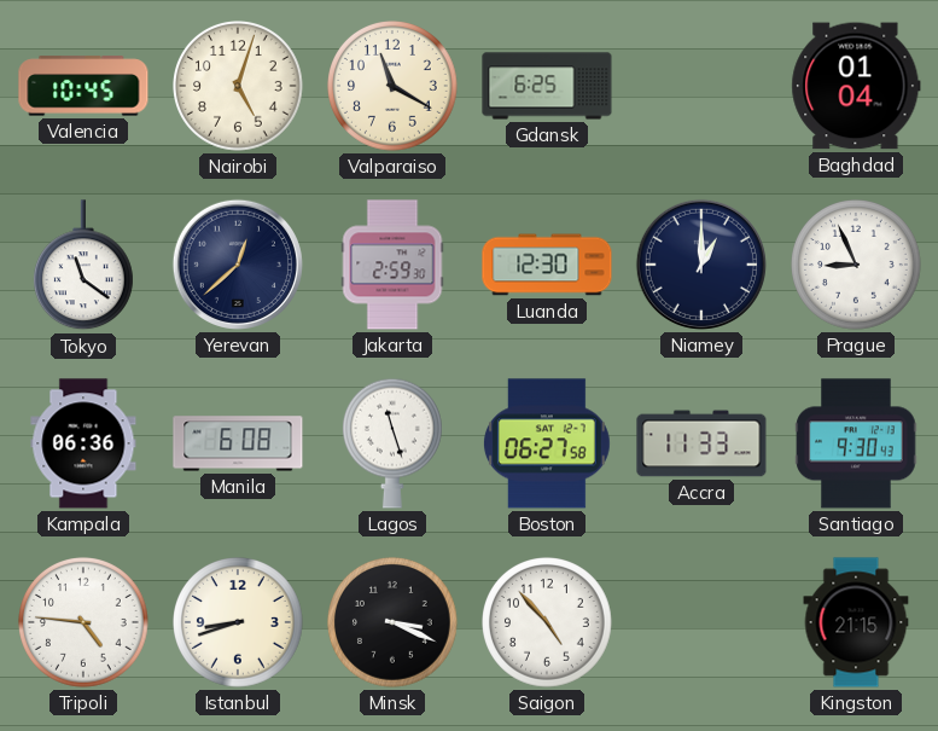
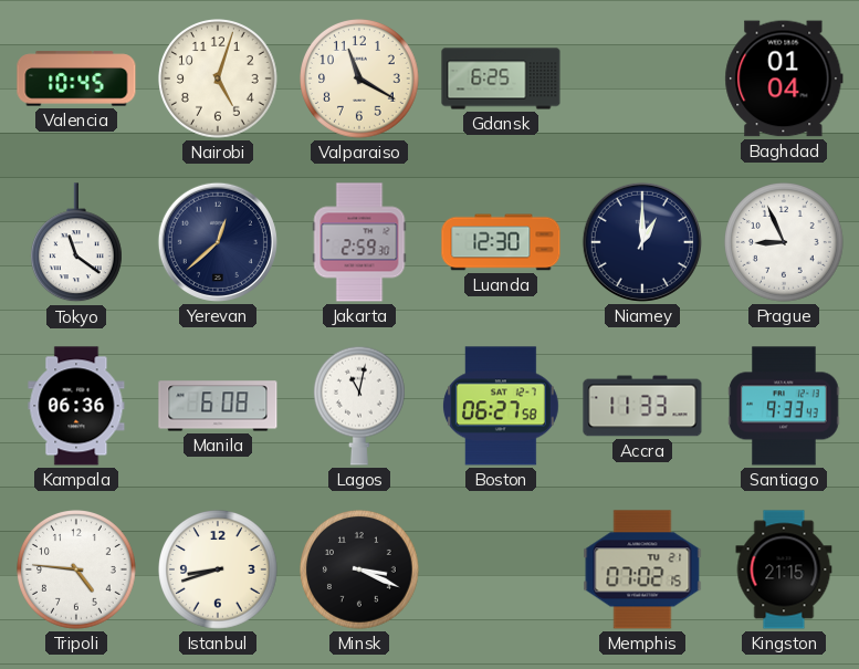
Lagos: 11:27 -> 11:02
Santiago: 9:30 -> 9:33
Saigon: 4:53 -> none
Memphis: none -> 07:02
